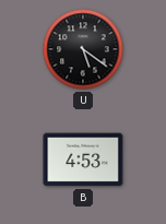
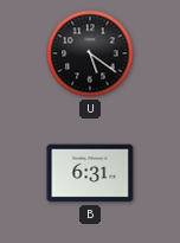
B: 4:53 -> 6:31
